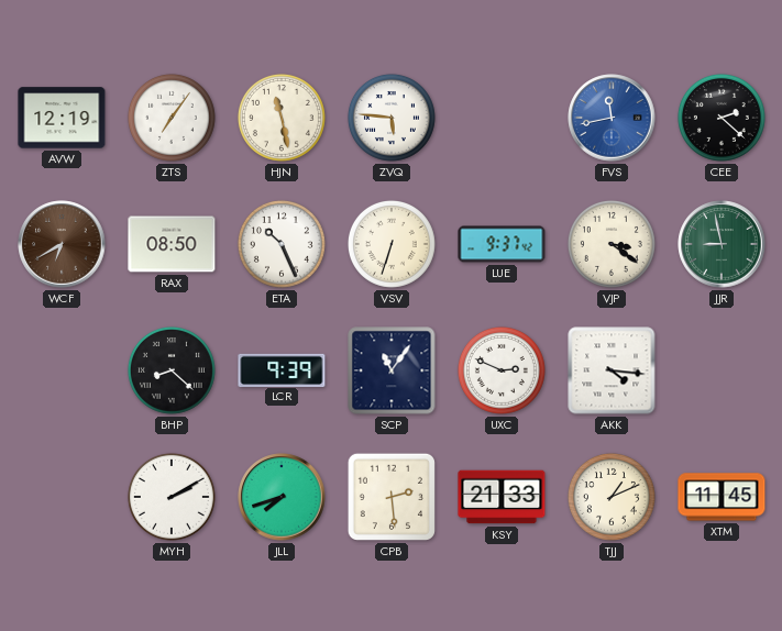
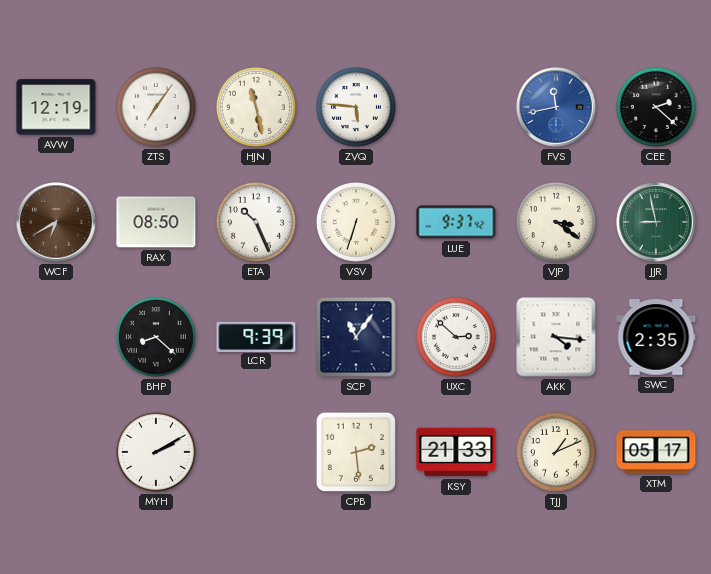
UXC: 2:49 -> 2:52
SWC: none -> 2:35
JLL: 7:42 -> none
XTM: 11:45 -> 05:17
